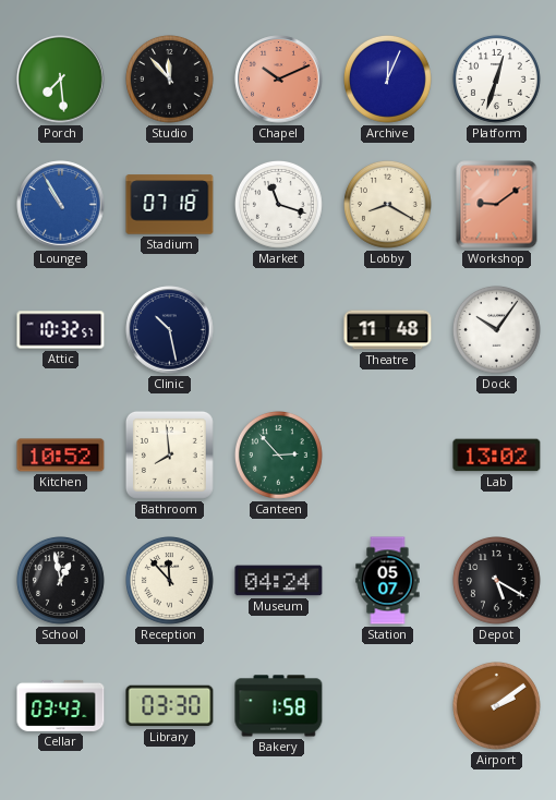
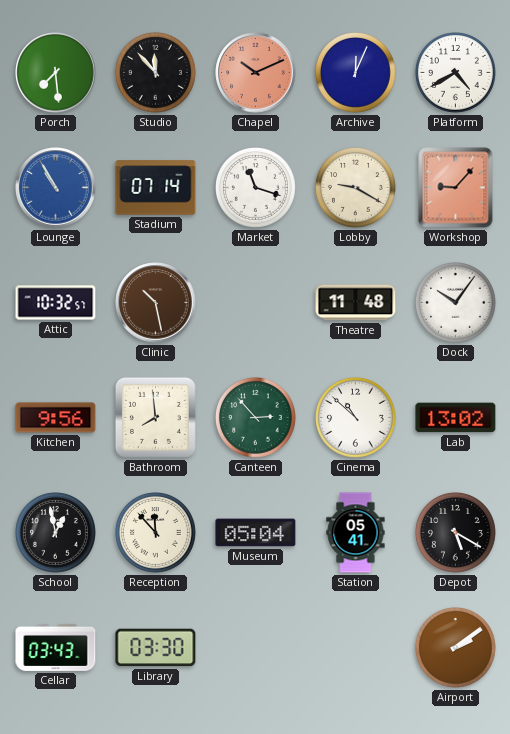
Platform: 12:33 -> 4:40
Stadium: 07:18 -> 07:14
Lobby: 8:20 -> 9:20
Workshop: 9:09 -> 9:07
Clinic dial: navy -> brown
Kitchen: 10:52 -> 9:56
Cinema: none -> 10:52
Museum: 04:24 -> 05:04
Station: 05:07 -> 05:41
Bakery: 1:58 -> none
